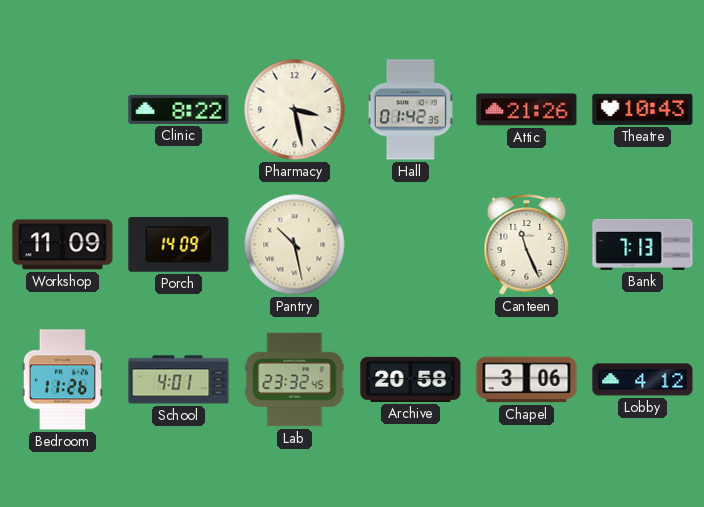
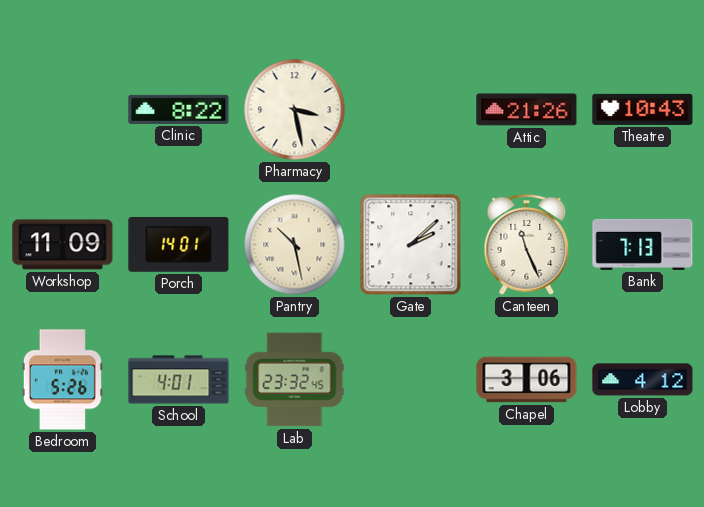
Hall: 01:42 -> none
Porch: 14:09 -> 14:01
Gate: none -> 2:08
Bedroom: 11:26 -> 5:26
Archive: 20:58 -> none
